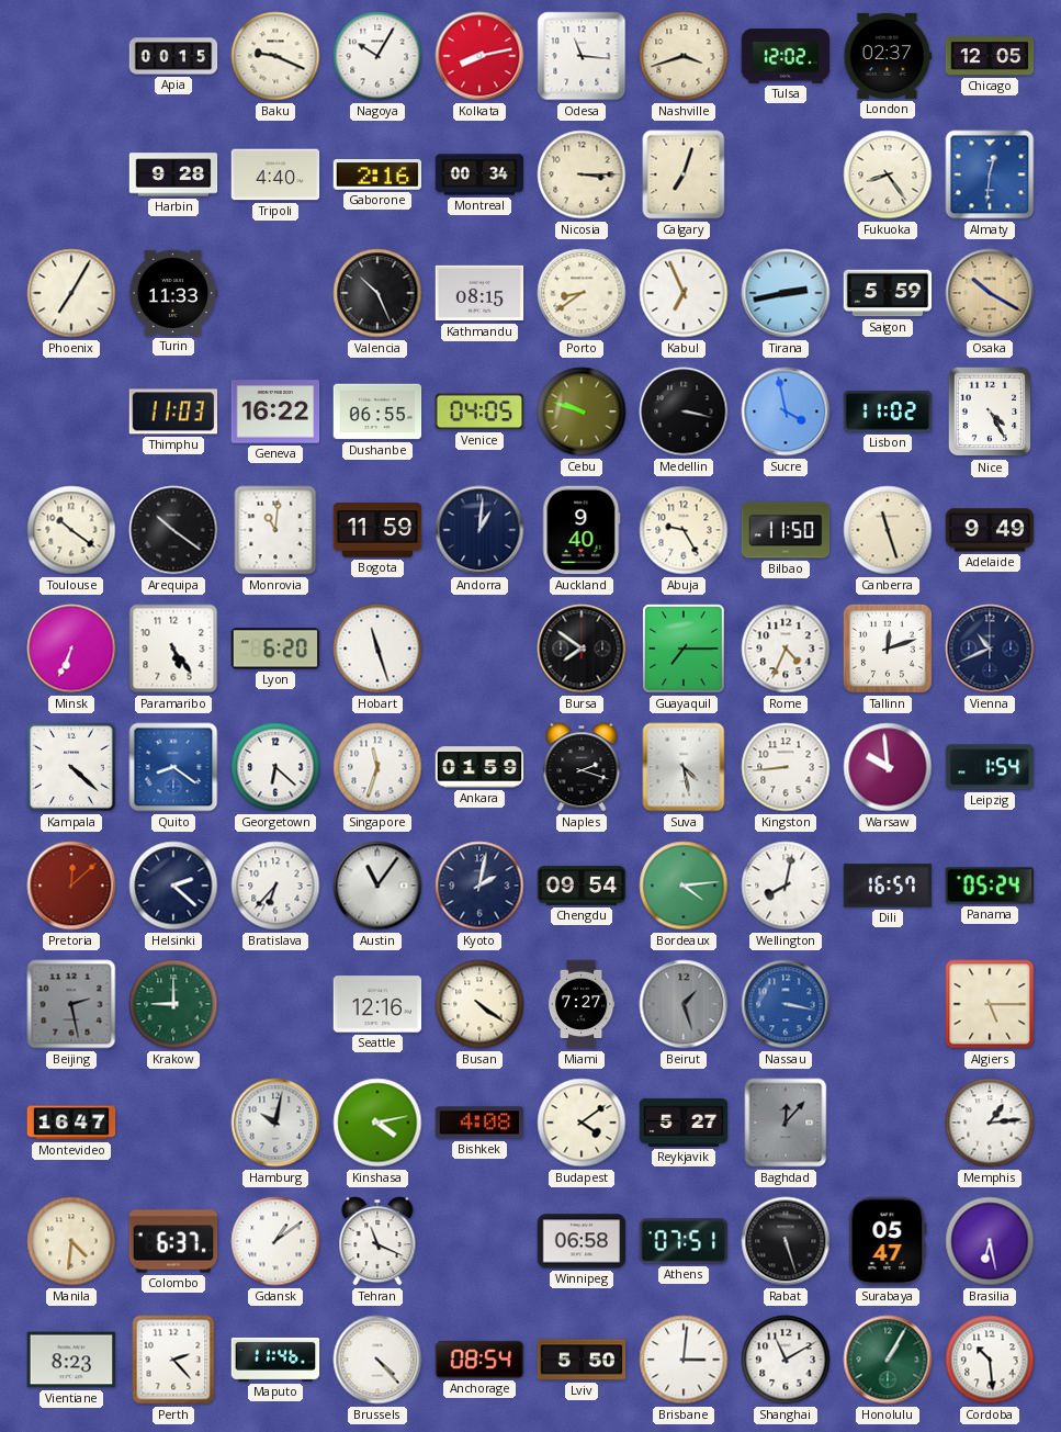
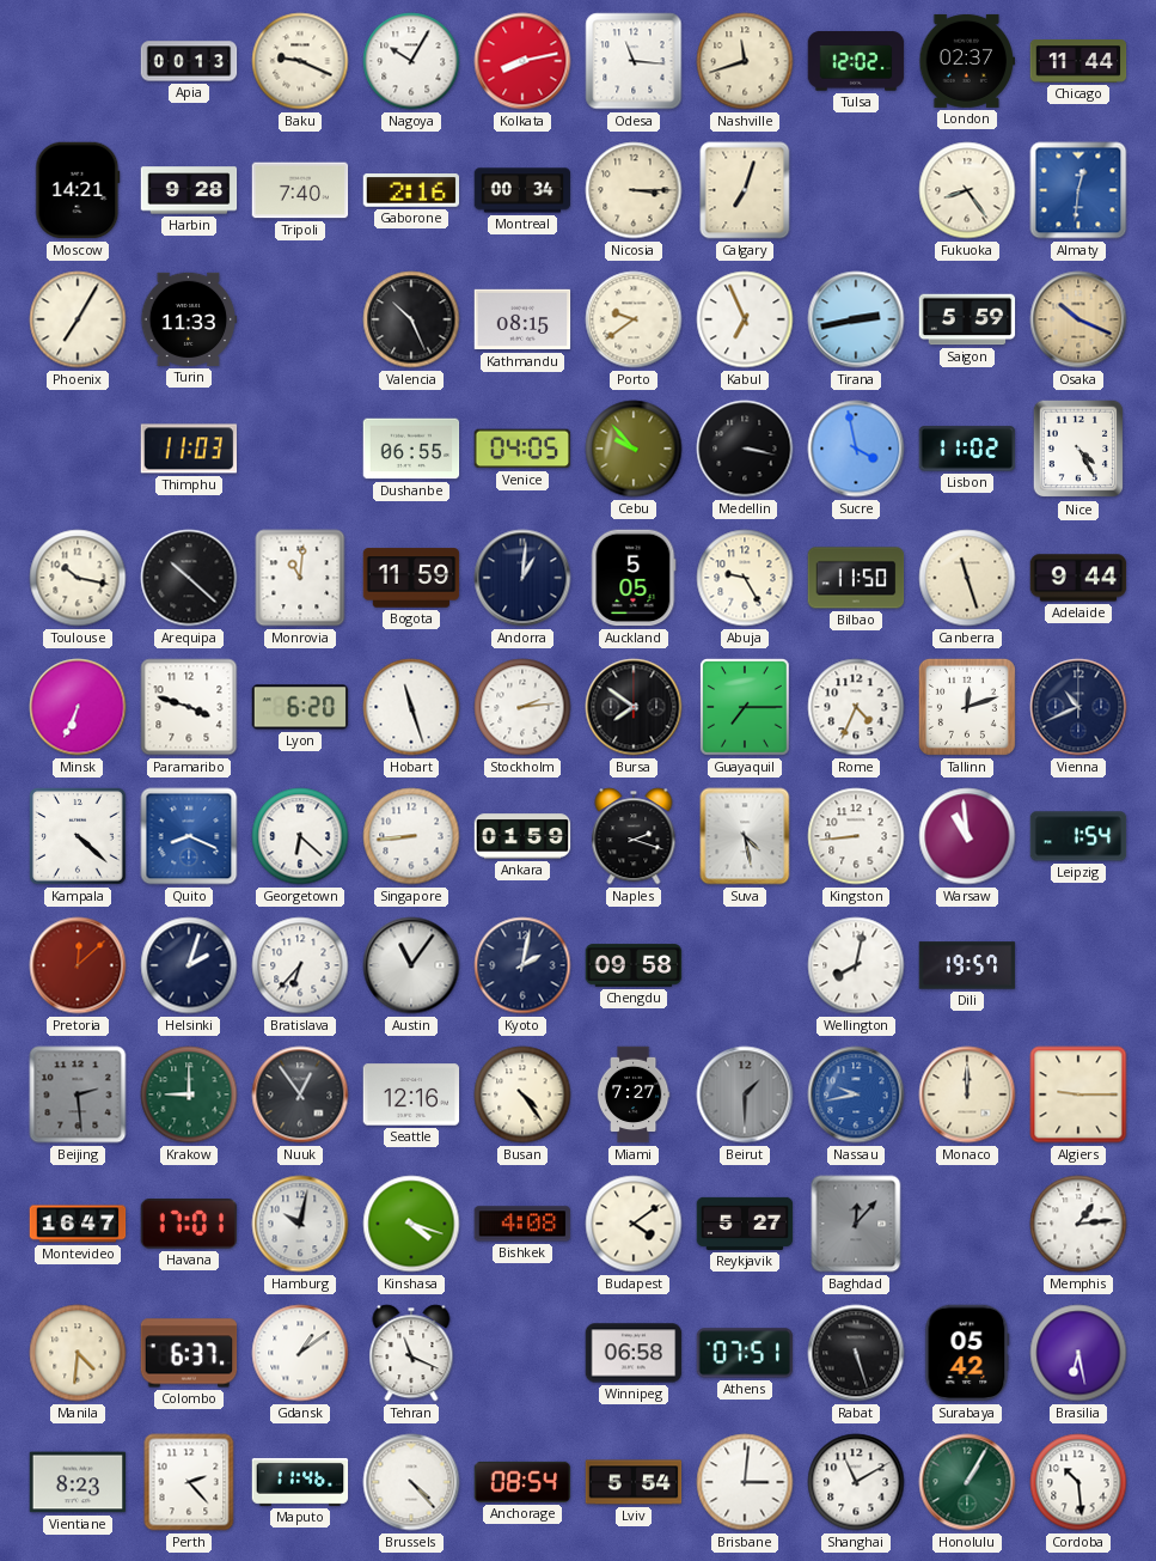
Apia: 00:15 -> 00:13
Nashville: 3:42 -> 11:42
Chicago: 12:05 -> 11:44
Moscow: none -> 14:21
Tripoli: 4:40 -> 7:40
Porto: 8:39 -> 9:39
Osaka: 10:20 -> 10:19
Geneva: 16:22 -> none
Cebu: 9:48 -> 9:53
Toulouse: 10:21 -> 10:17
Arequipa: 10:21 -> 10:22
Auckland: 9:40 -> 5:05
Adelaide: 9:49 -> 9:44
Paramaribo: 5:24 -> 3:48
Stockholm: none -> 2:14
Quito: 8:21 -> 8:19
Singapore: 11:33 -> 8:44
Warsaw: 9:59 -> 10:59
Helsinki: 2:22 -> 2:03
Chengdu: 09:54 -> 09:58
Bordeaux: 4:14 -> none
Dili: 16:57 -> 19:57
Panama: 05:24 -> none
Beijing: 2:28 -> 2:29
Nuuk: none -> 12:54
Busan: 4:21 -> 4:24
Beirut: 1:27 -> 1:30
Nassau: 3:17 -> 9:43
Monaco: none -> 12:00
Algiers: 5:15 -> 9:15
Havana: none -> 17:01
Kinshasa: 4:13 -> 4:18
Surabaya: 05:47 -> 05:42
Lviv: 5:50 -> 5:54
